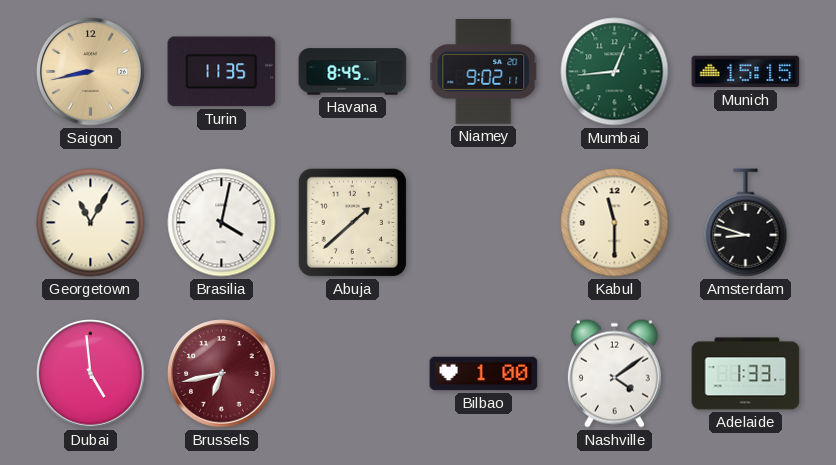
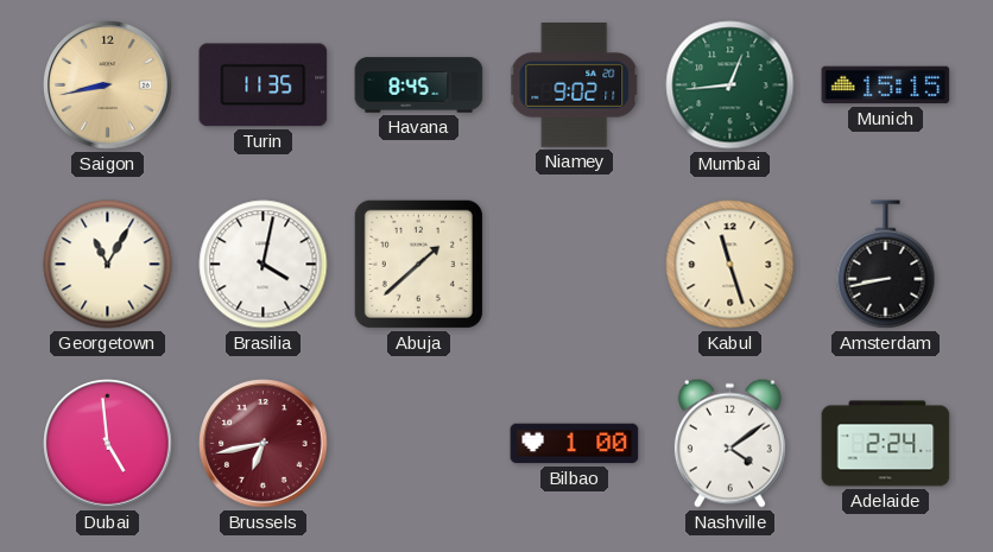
Kabul: 11:30 -> 11:27
Amsterdam: 8:48 -> 8:43
Adelaide: 1:33 -> 2:24
